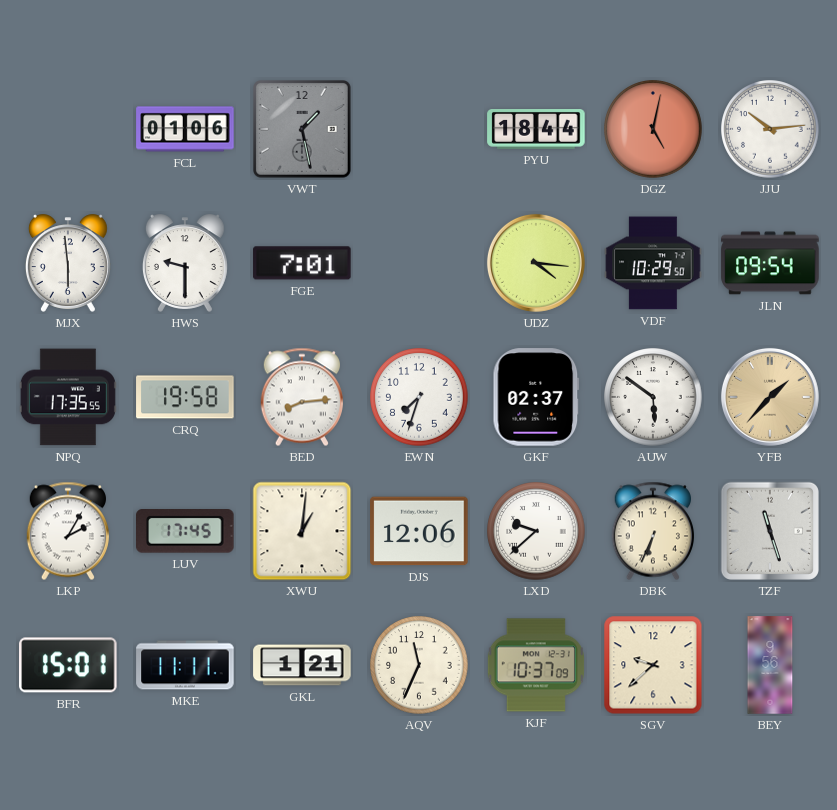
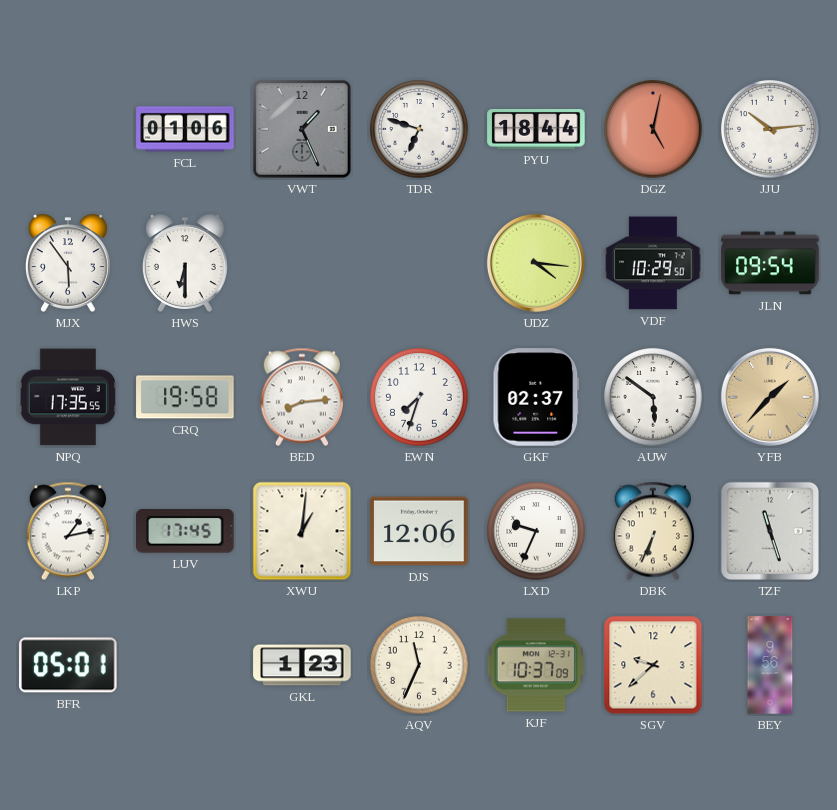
VWT: 1:28 -> 1:26
TDR: none -> 6:48
MJX: 5:59 -> 5:54
HWS: 9:30 -> 6:30
FGE: 7:01 -> none
LKP: 2:05 -> 1:13
LXD: 9:38 -> 9:34
BFR: 15:01 -> 05:01
MKE: 11:11 -> none
GKL: 1:21 -> 1:23
